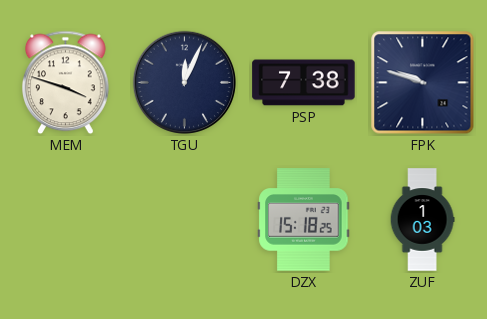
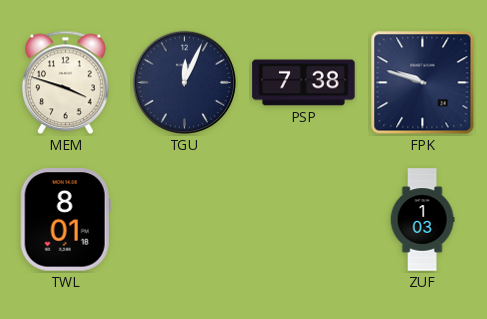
TWL: none -> 8:01
DZX: 15:18 -> none
